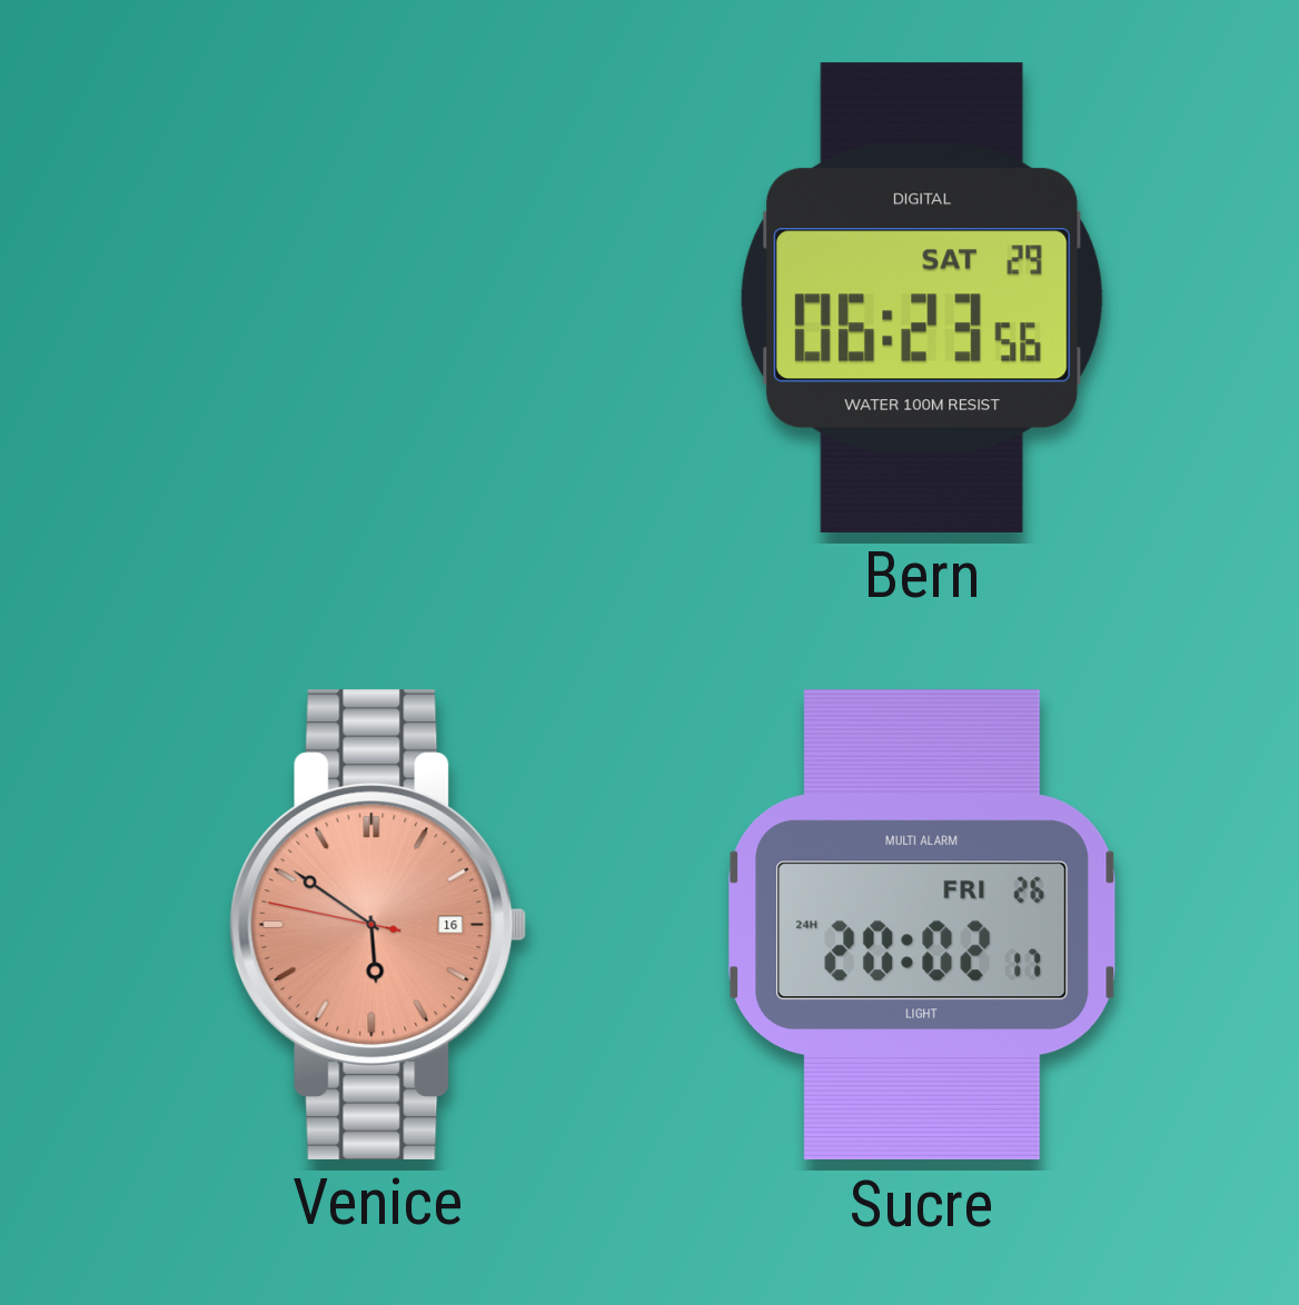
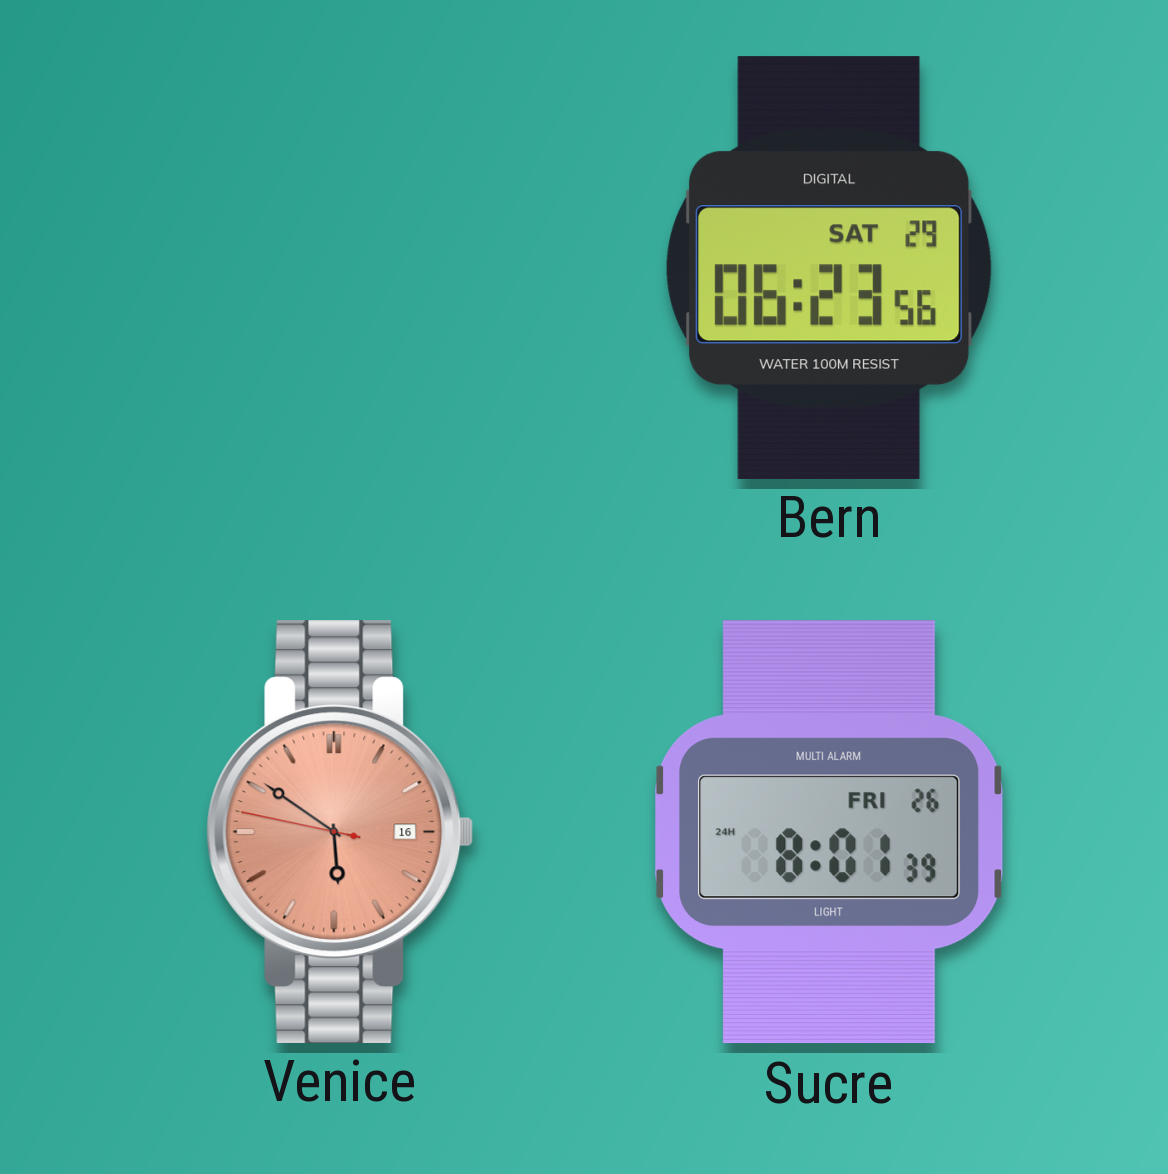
Sucre: 20:02 -> 8:01
